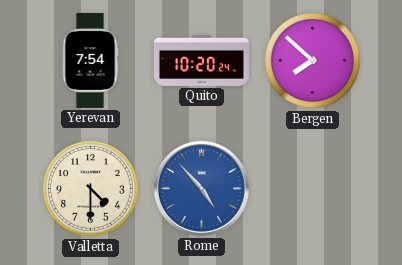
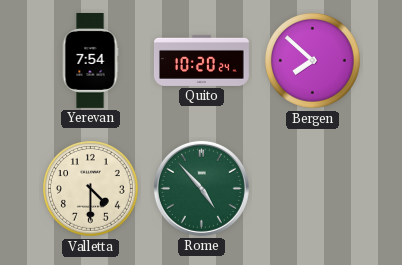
Rome dial: blue -> green
